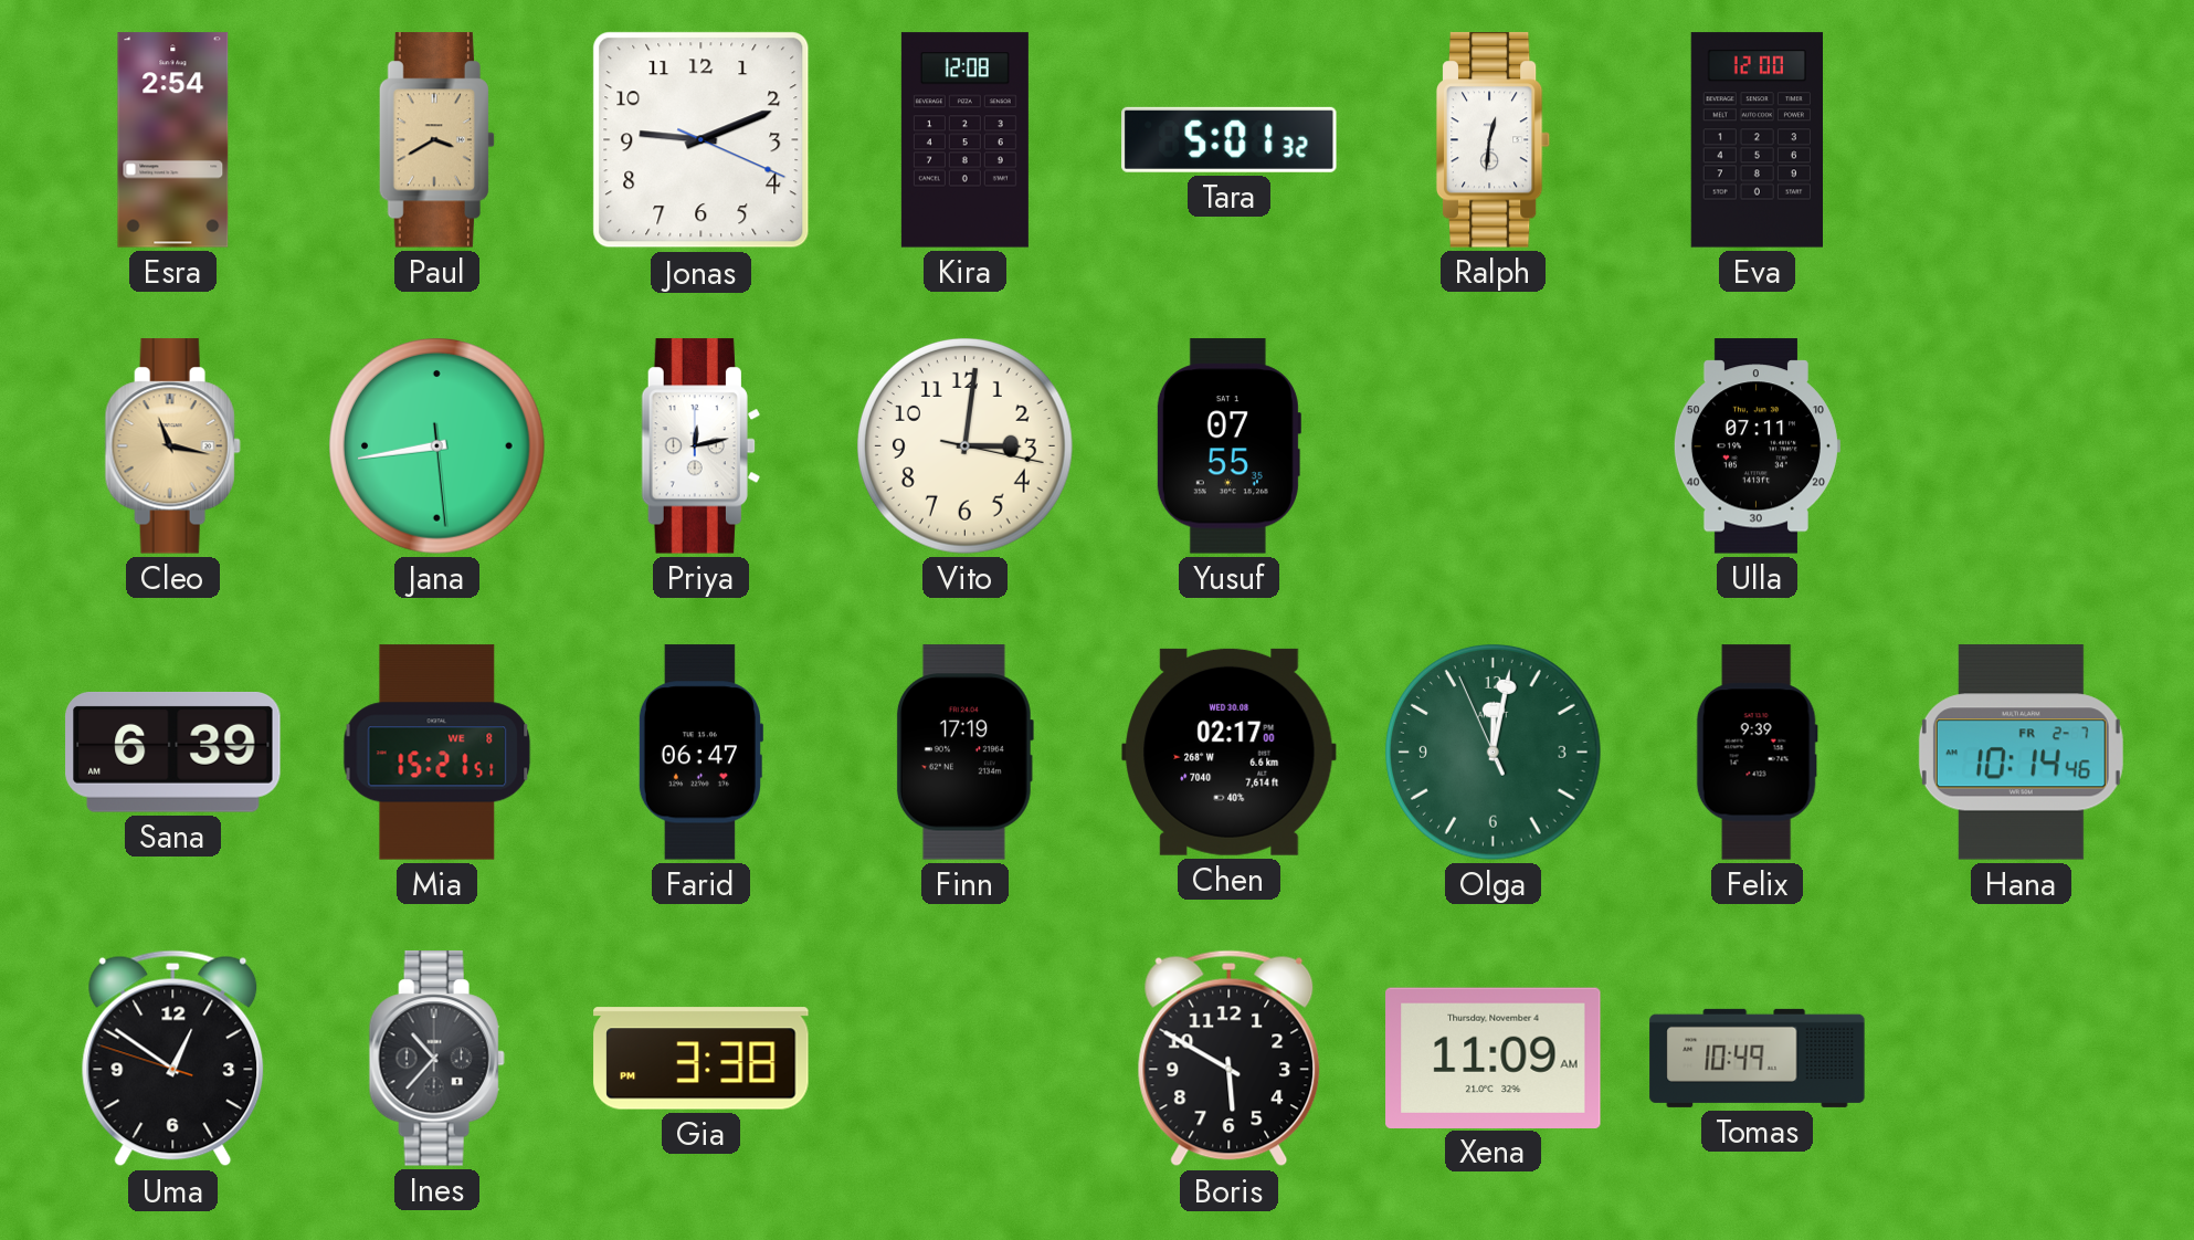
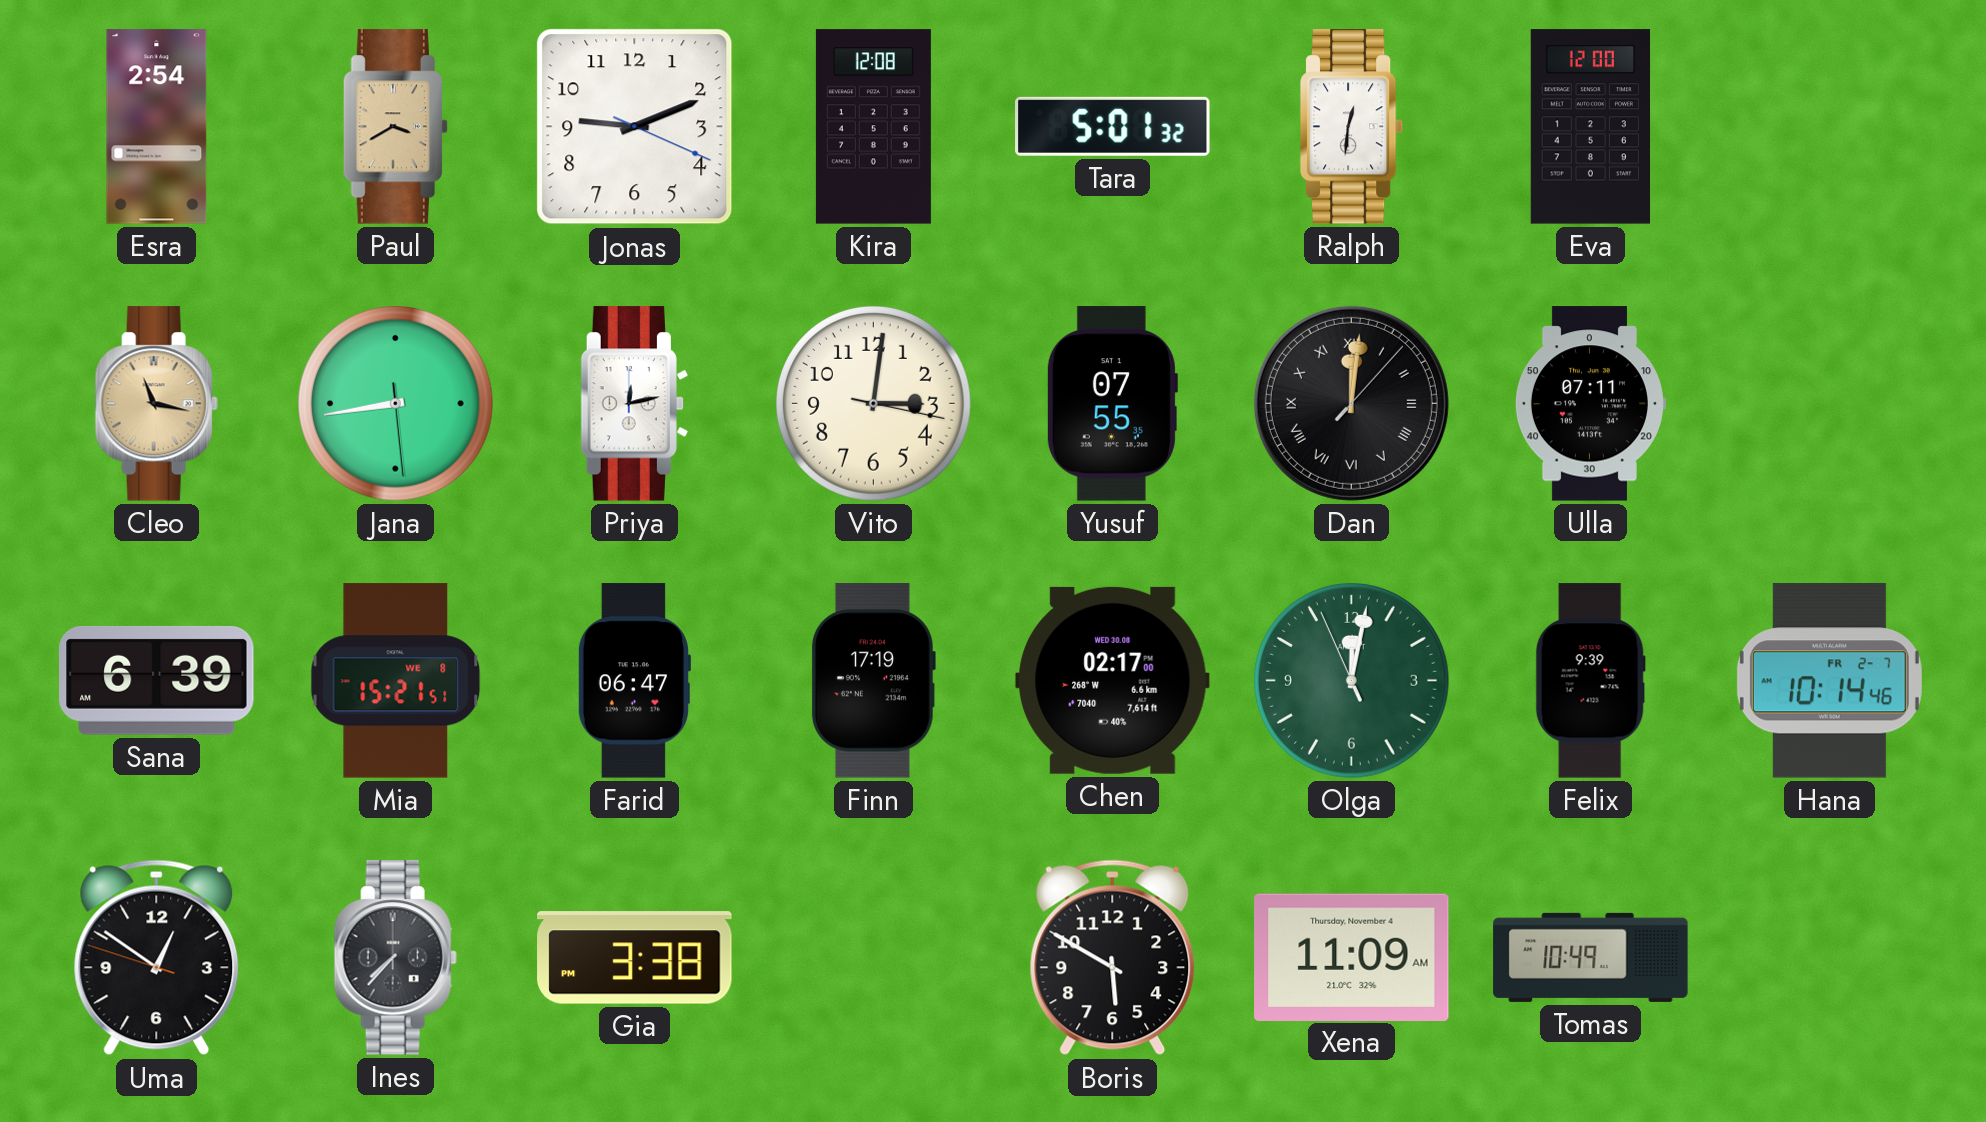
Dan: none -> 12:01
Ines: 10:37 -> 7:37
